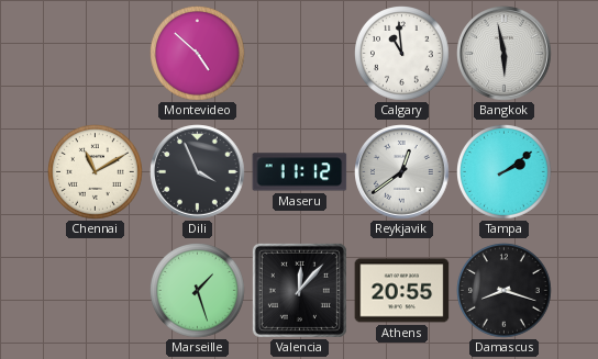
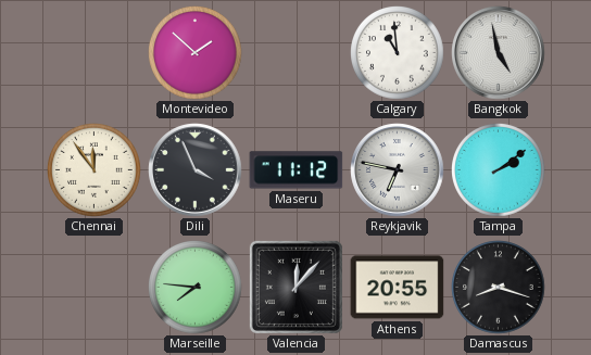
Montevideo: 4:52 -> 1:52
Bangkok: 5:58 -> 4:58
Chennai: 11:10 -> 11:54
Reykjavik: 12:39 -> 6:47
Marseille: 1:27 -> 7:46
